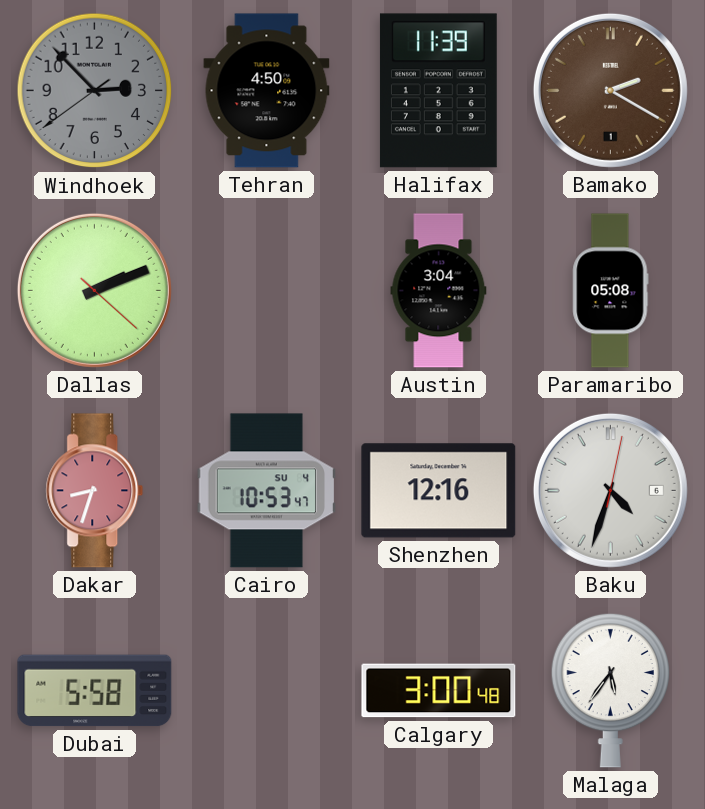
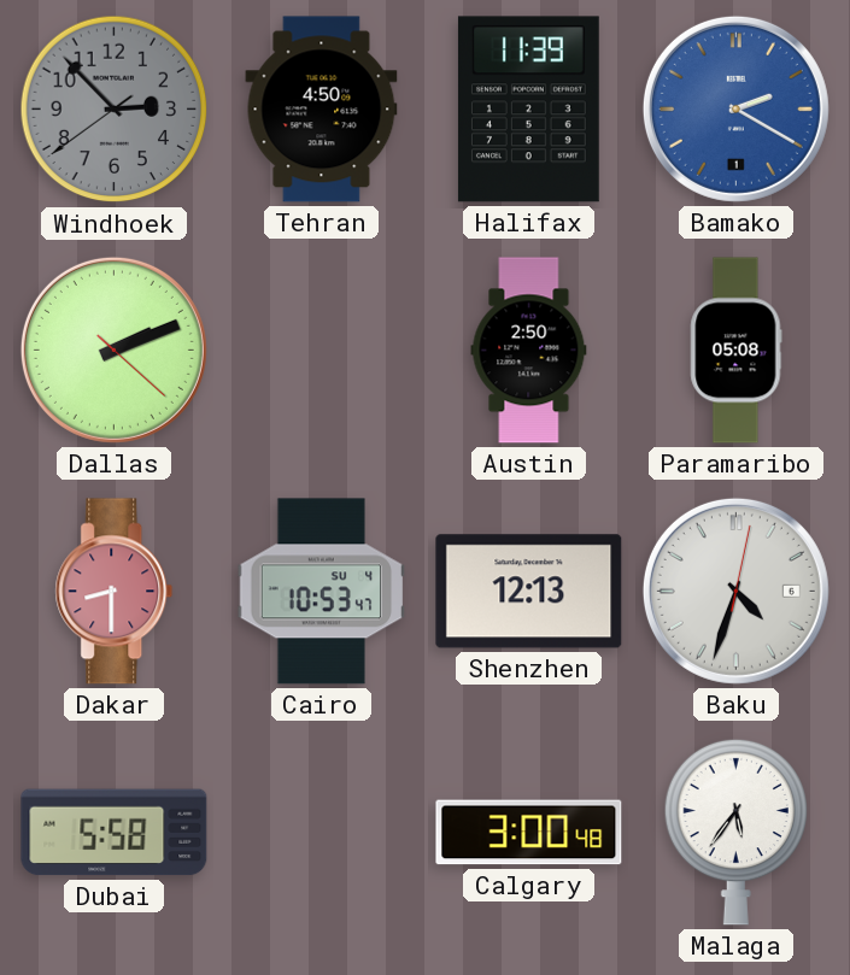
Bamako dial: brown -> blue
Austin: 3:04 -> 2:50
Dakar: 8:33 -> 8:30
Shenzhen: 12:16 -> 12:13
